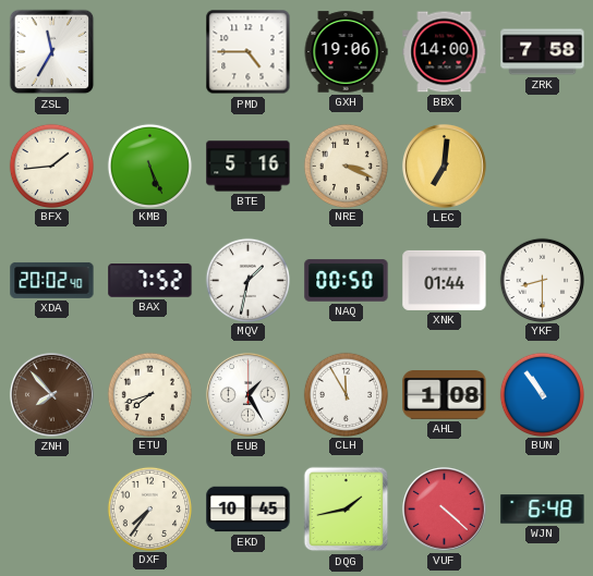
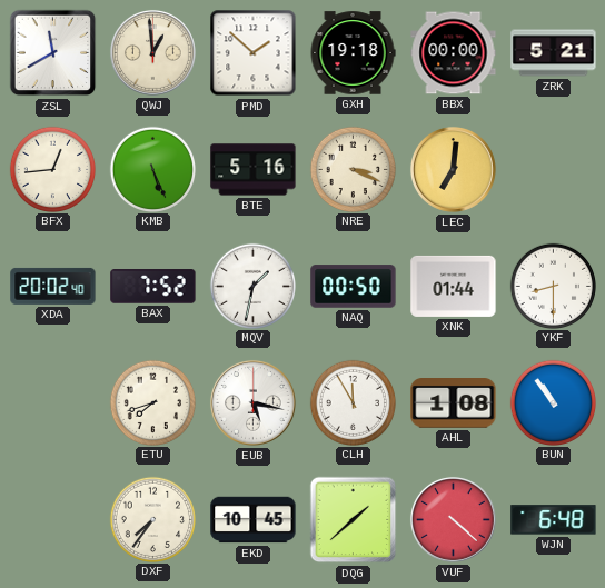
ZSL: 11:35 -> 11:40
QWJ: none -> 12:59
PMD: 4:45 -> 1:52
GXH: 19:06 -> 19:18
BBX: 14:00 -> 00:00
ZRK: 7:58 -> 5:21
BFX: 1:44 -> 12:44
ZNH: 7:53 -> none
EUB: 1:25 -> 5:17
DQG: 1:43 -> 1:38
